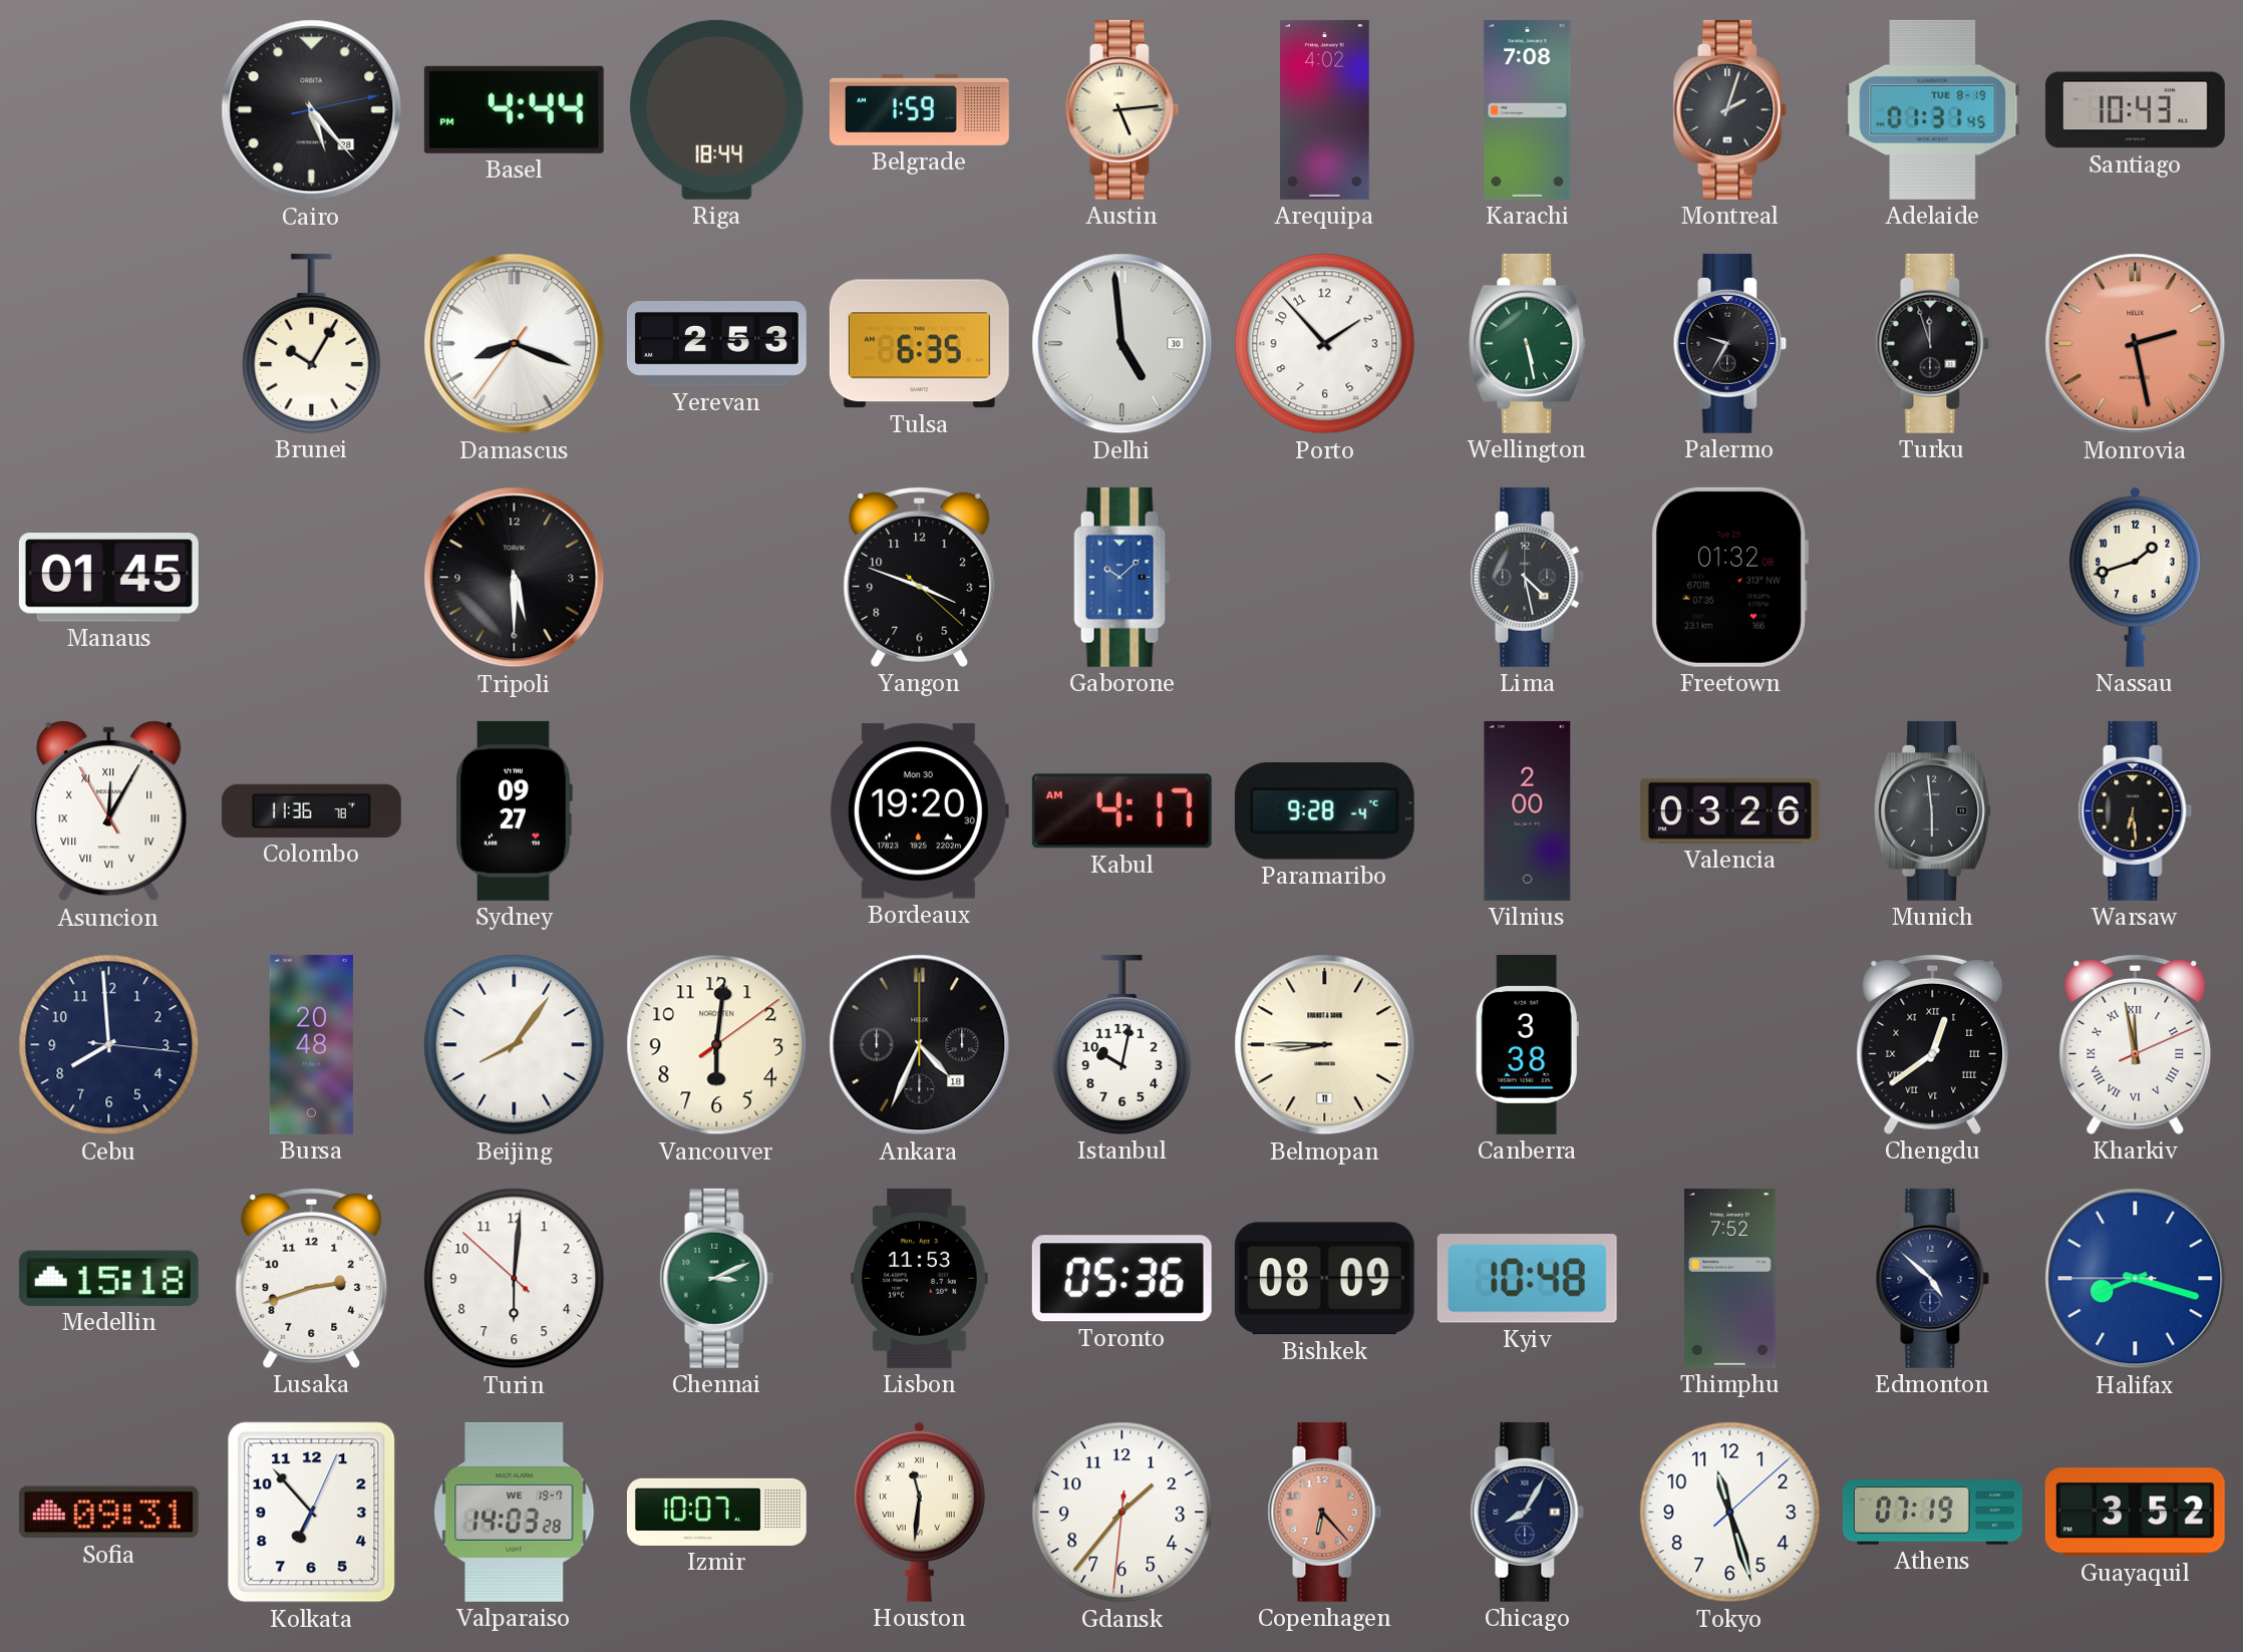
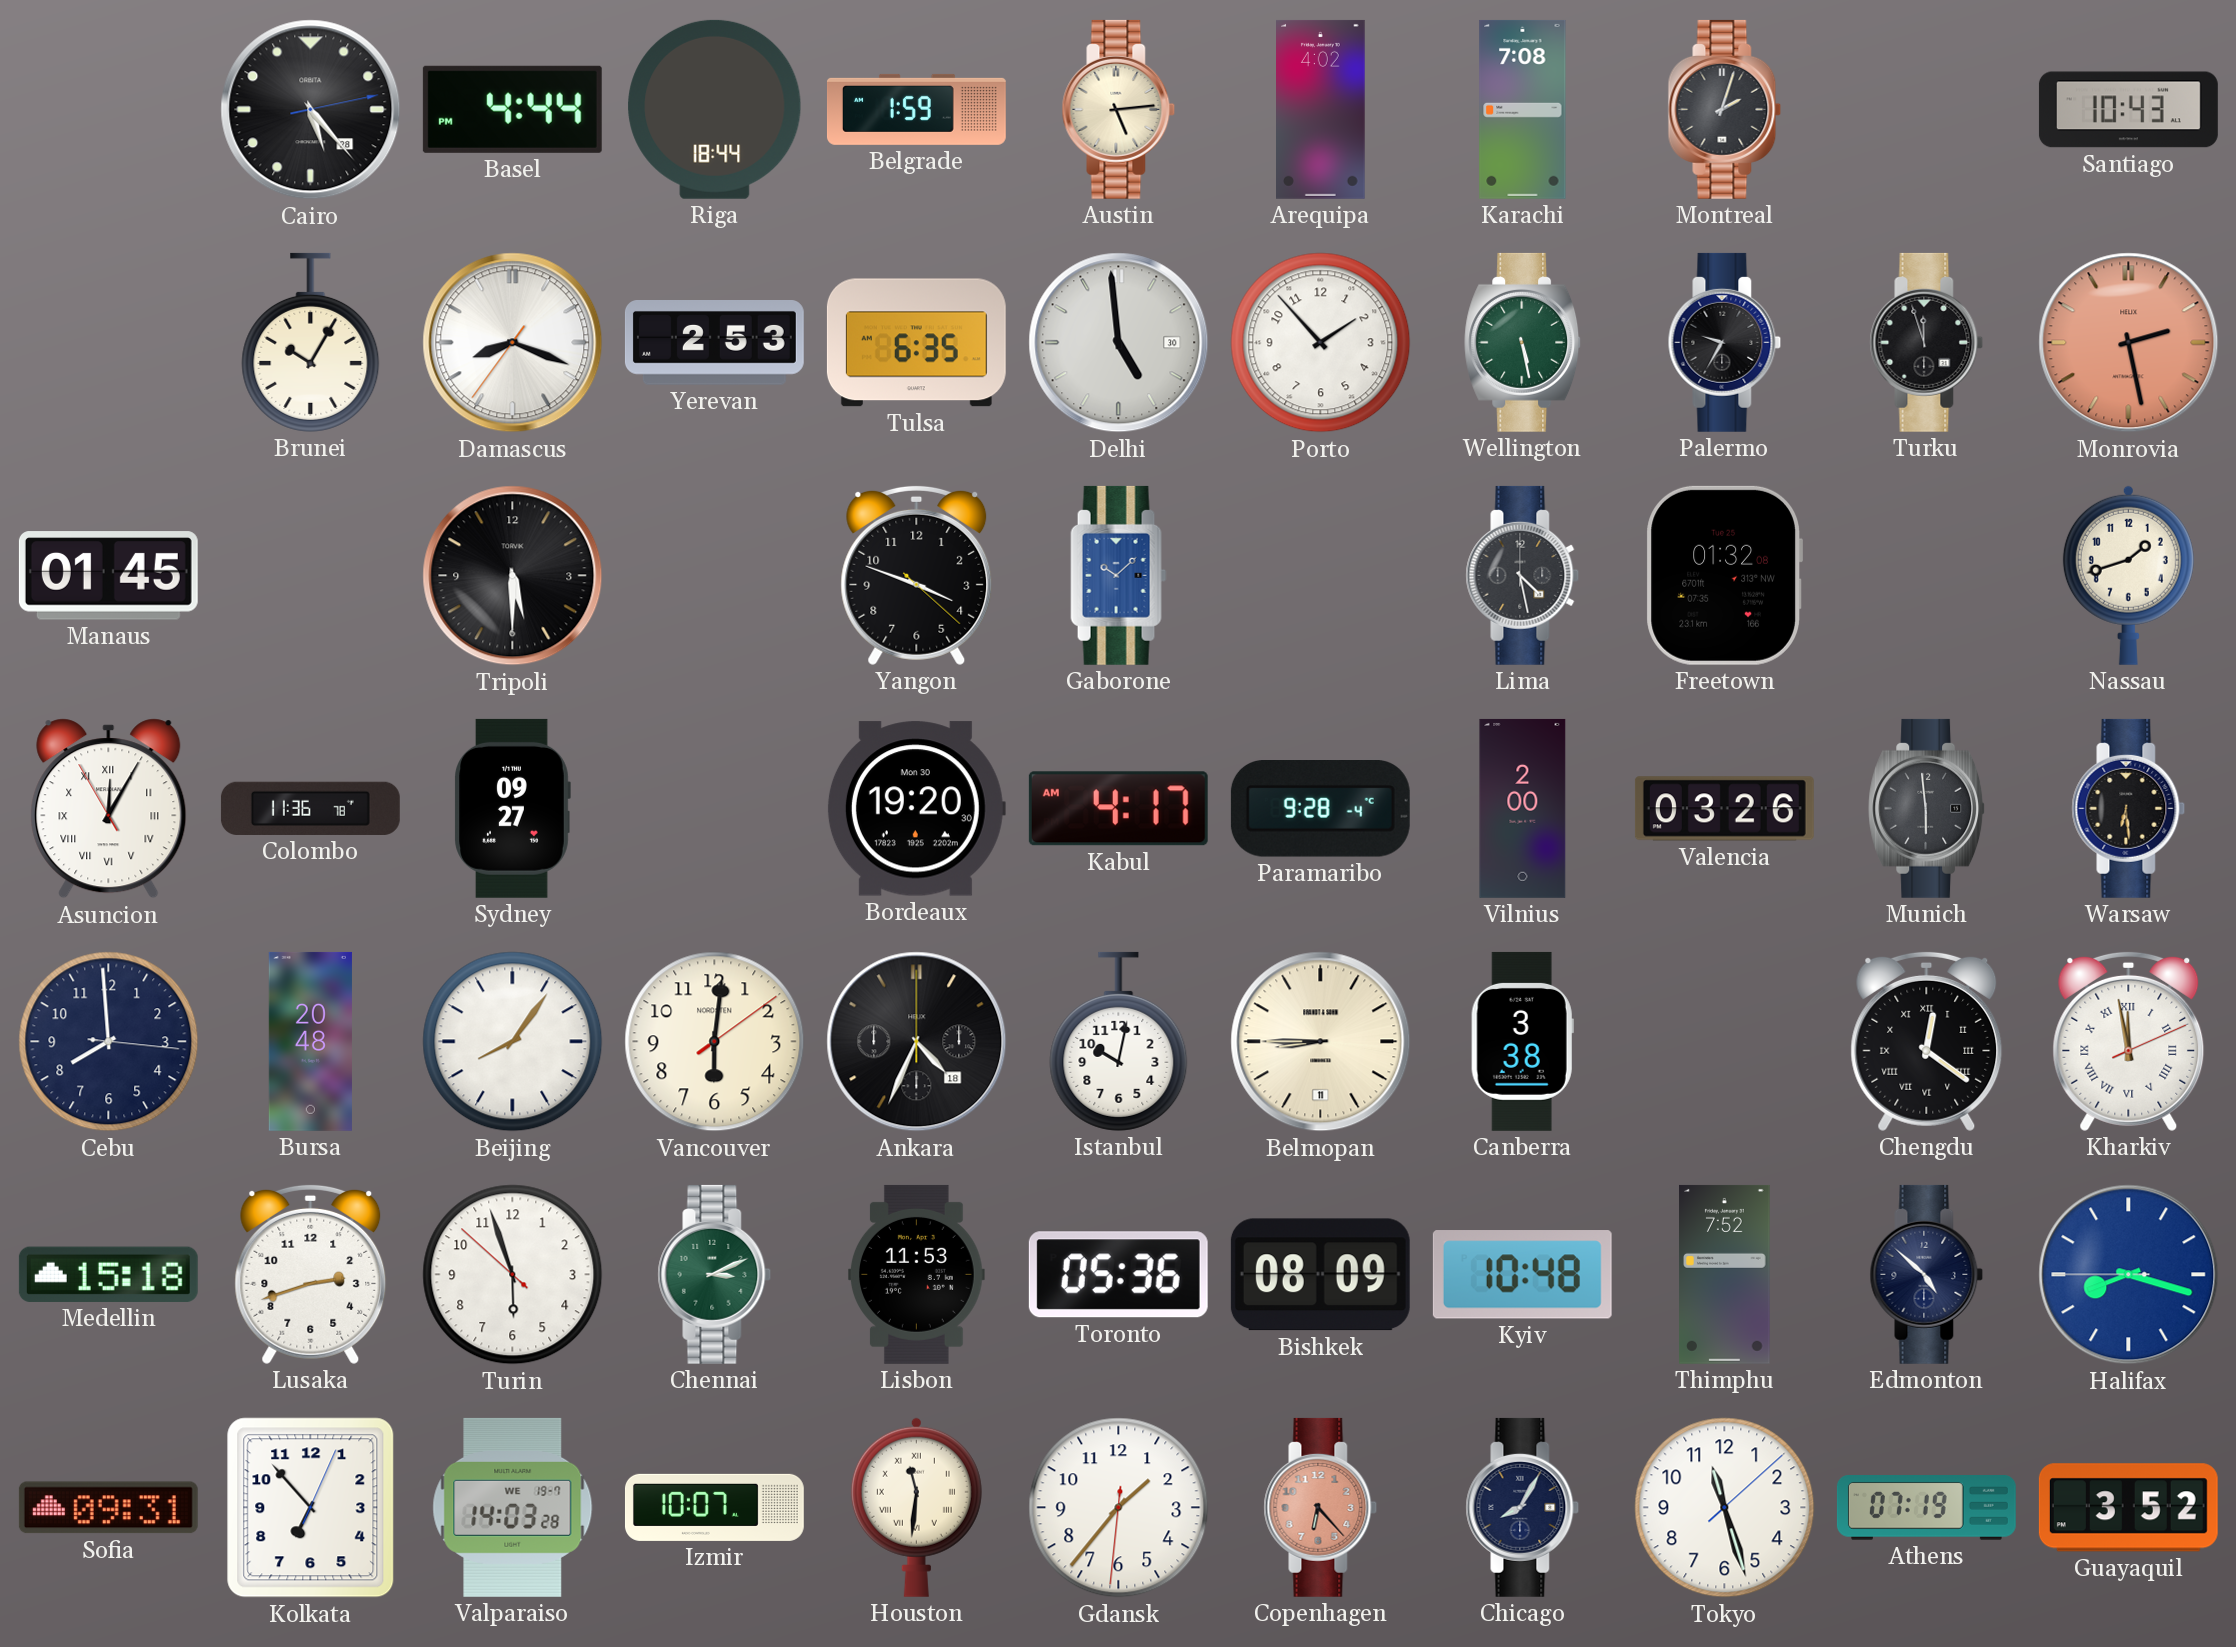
Adelaide: 01:31 -> none
Chengdu: 12:39 -> 12:21
Turin: 6:00 -> 5:56
